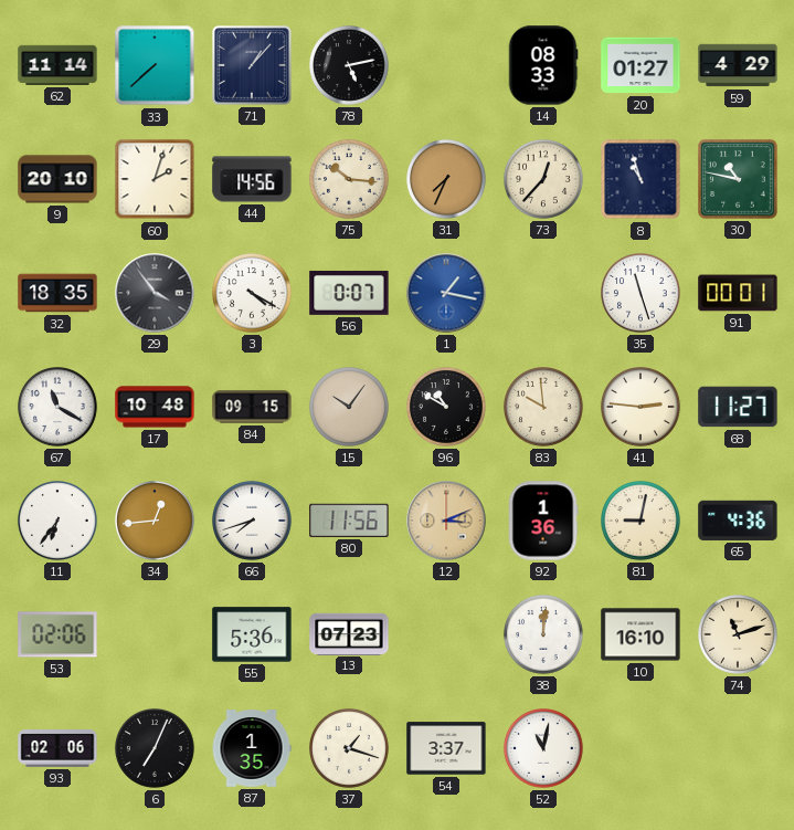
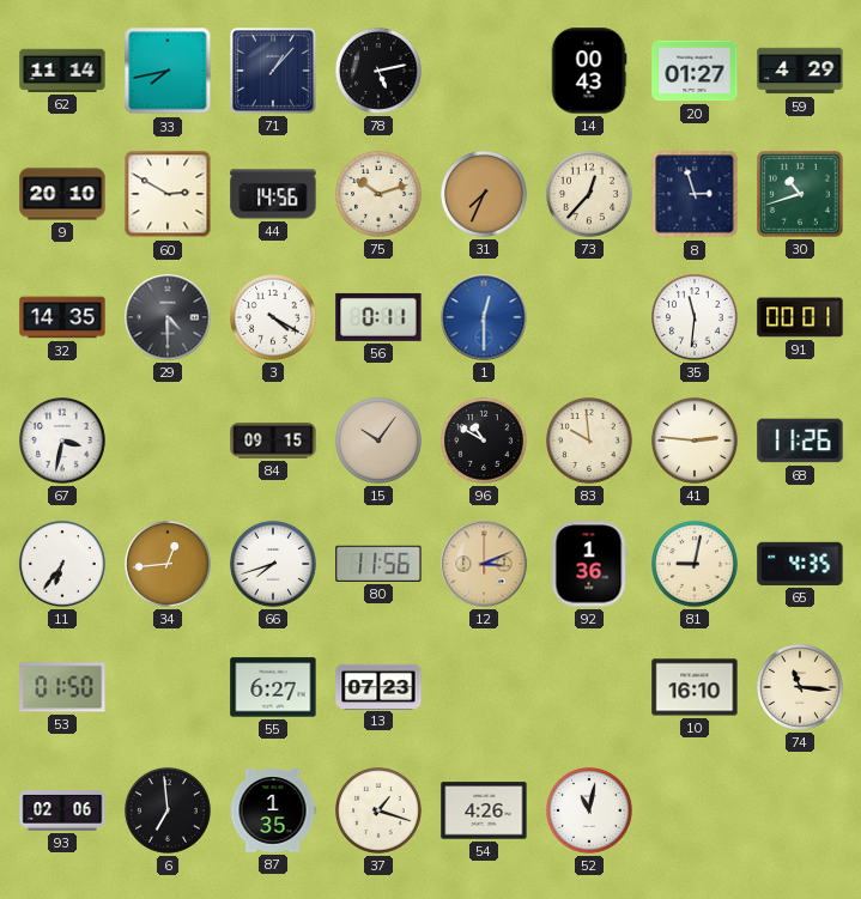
33: 7:38 -> 7:43
14: 08:33 -> 00:43
60: 2:03 -> 2:50
75: 10:16 -> 10:12
8: 10:57 -> 2:57
30: 10:47 -> 10:42
32: 18:35 -> 14:35
29: 3:54 -> 4:30
56: 0:07 -> 0:11
1: 1:17 -> 12:30
35: 11:27 -> 11:31
67: 11:20 -> 3:32
17: 10:48 -> none
68: 11:27 -> 11:26
65: 4:36 -> 4:35
53: 02:06 -> 01:50
55: 5:36 -> 6:27
38: 12:01 -> none
74: 11:12 -> 11:16
6: 7:04 -> 6:59
54: 3:37 -> 4:26
